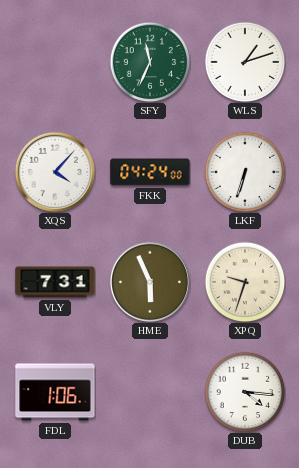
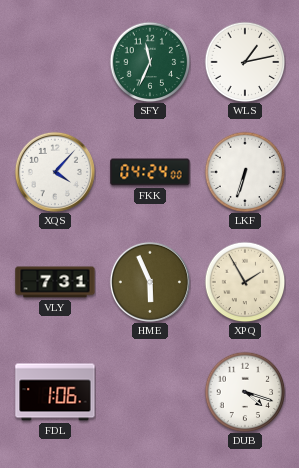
WLS: 1:12 -> 1:13
XPQ: 9:33 -> 1:55
DUB: 4:16 -> 4:18
